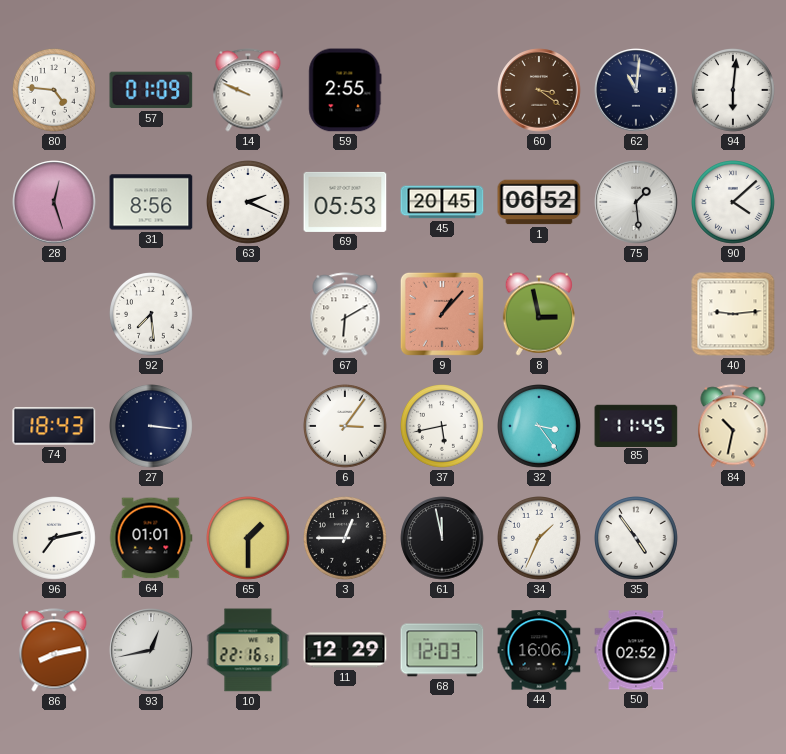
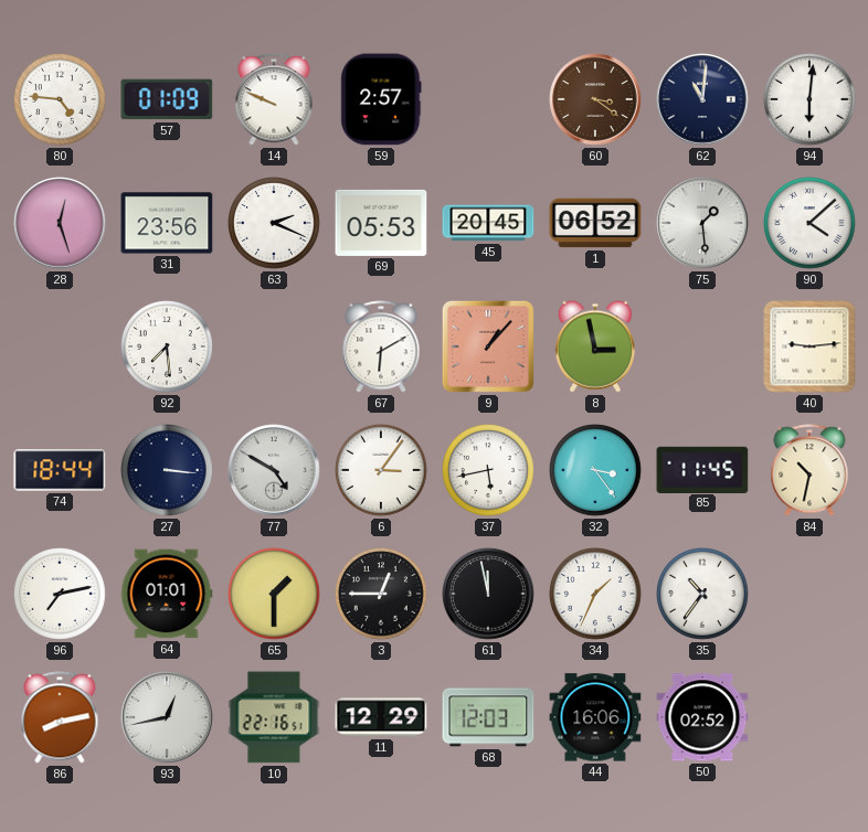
59: 2:55 -> 2:57
31: 8:56 -> 23:56
74: 18:43 -> 18:44
77: none -> 4:50
35: 4:54 -> 10:36
